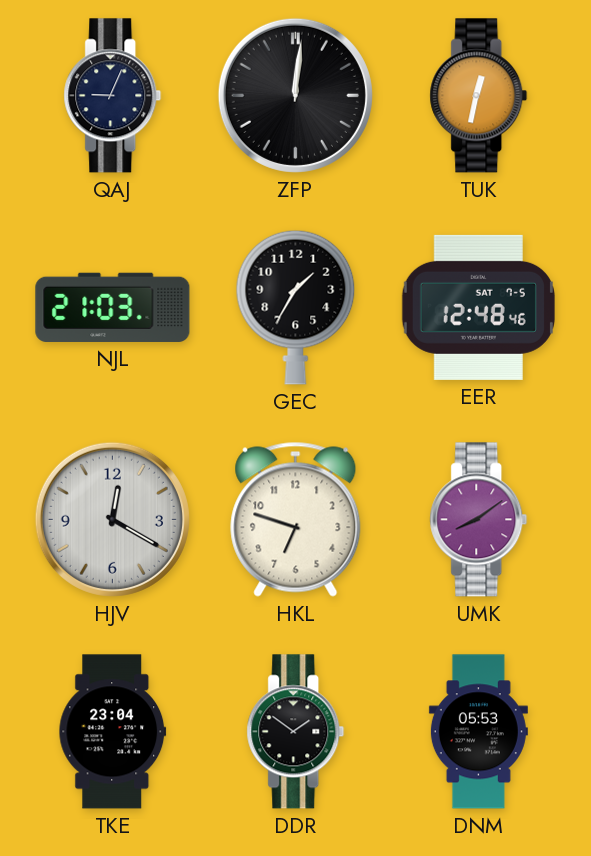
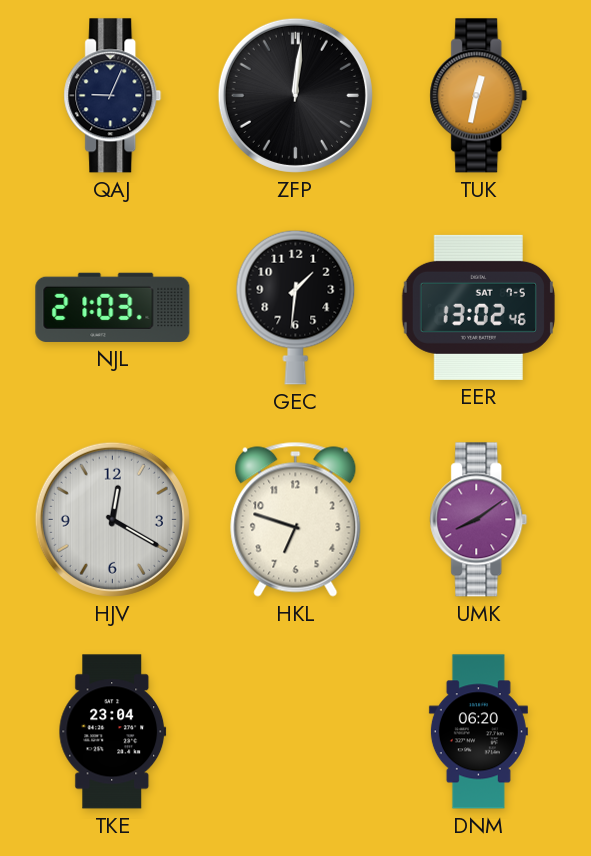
GEC: 1:35 -> 1:31
EER: 12:48 -> 13:02
DDR: 1:51 -> none
DNM: 05:53 -> 06:20
